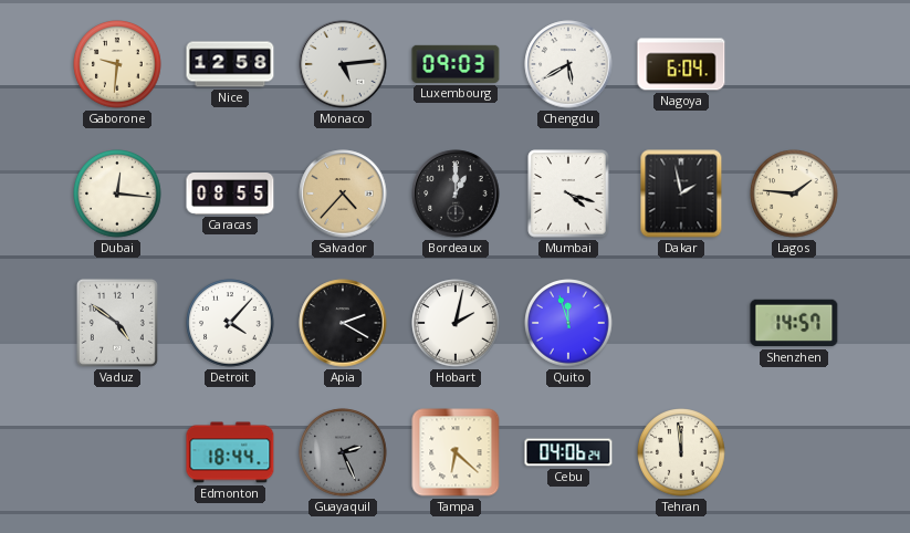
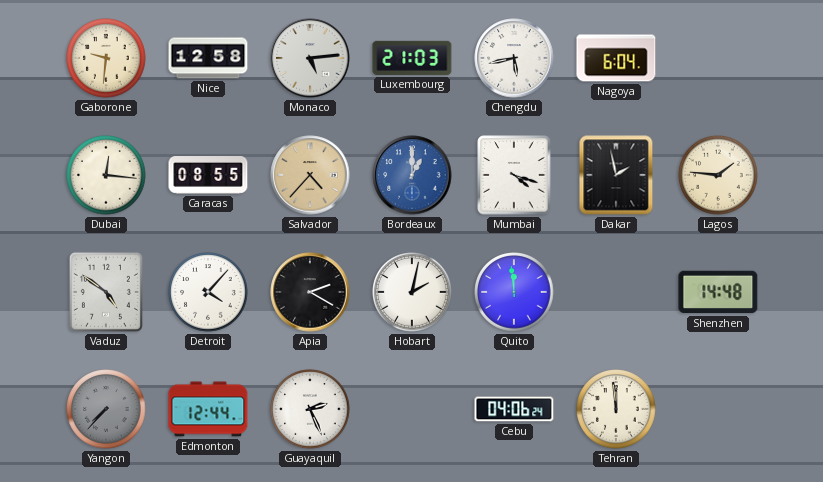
Luxembourg: 09:03 -> 21:03
Chengdu: 5:40 -> 5:43
Bordeaux dial: black -> blue
Quito: 11:57 -> 11:59
Shenzhen: 14:57 -> 14:48
Yangon: none -> 7:37
Edmonton: 18:44 -> 12:44
Guayaquil dial: grey -> white
Tampa: 6:22 -> none
